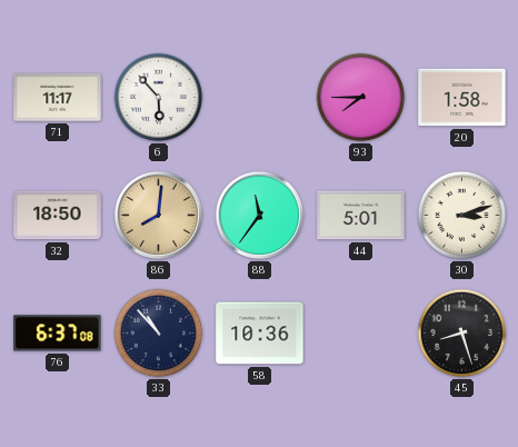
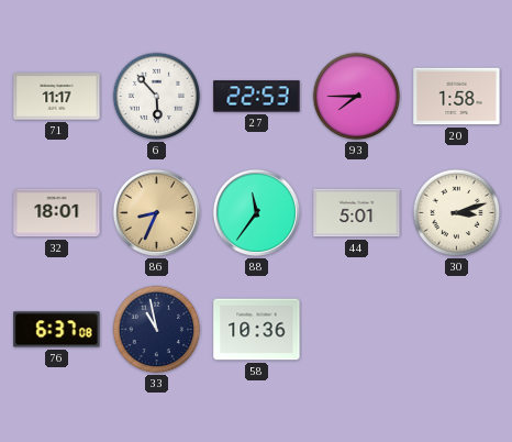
27: none -> 22:53
32: 18:50 -> 18:01
86: 8:01 -> 8:34
33: 10:53 -> 10:58
45: 8:27 -> none
